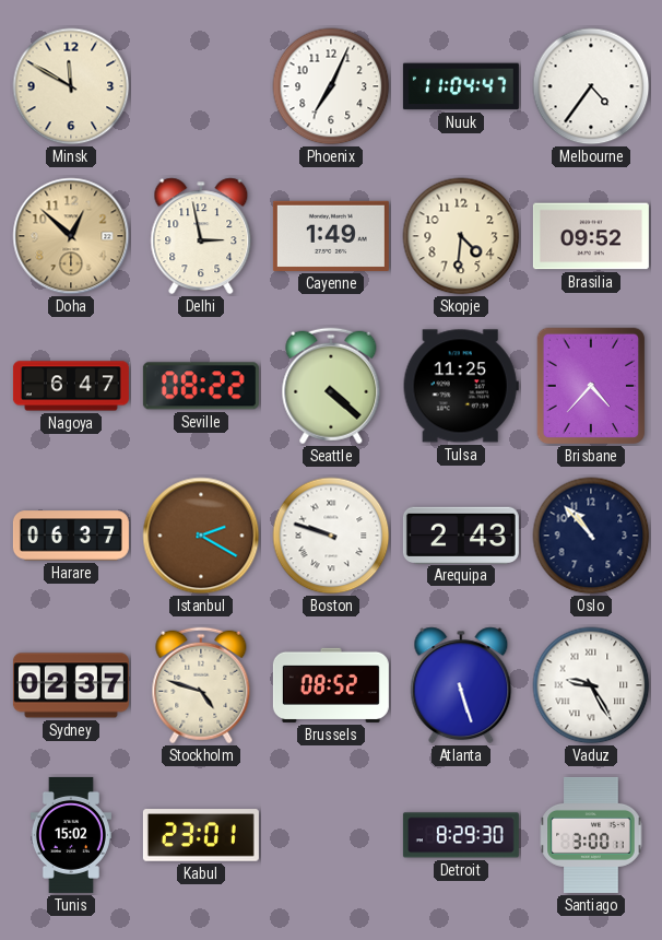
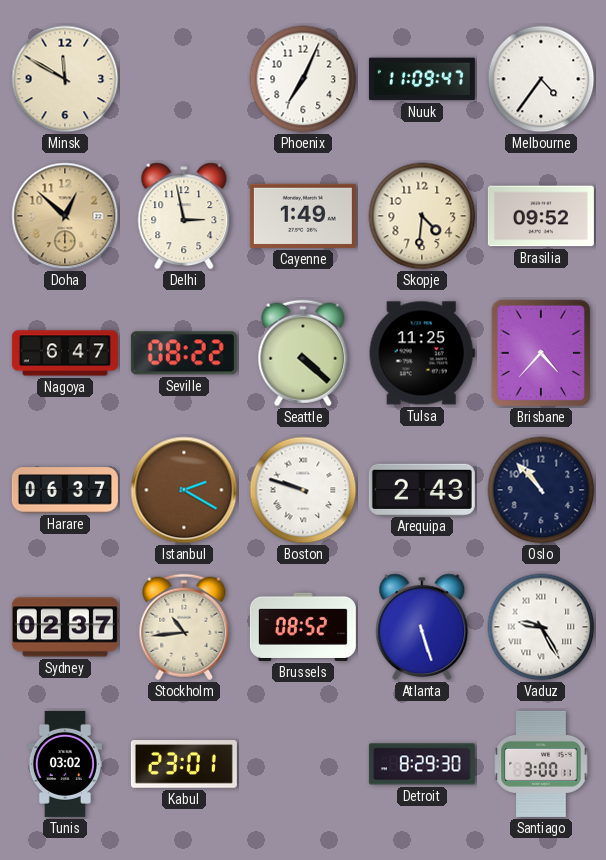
Nuuk: 11:04 -> 11:09
Stockholm: 4:48 -> 10:44
Tunis: 15:02 -> 03:02
